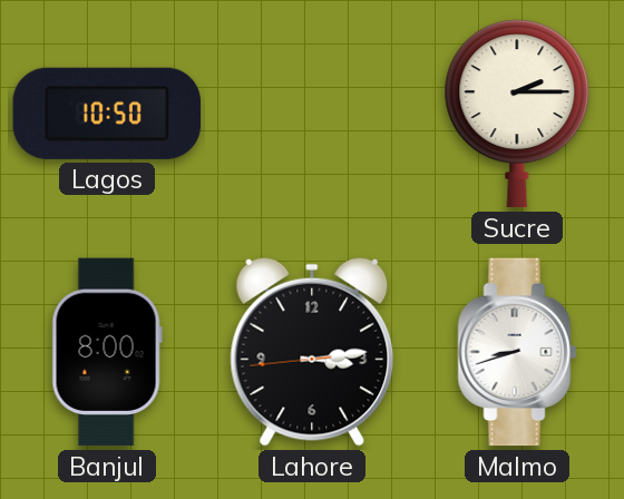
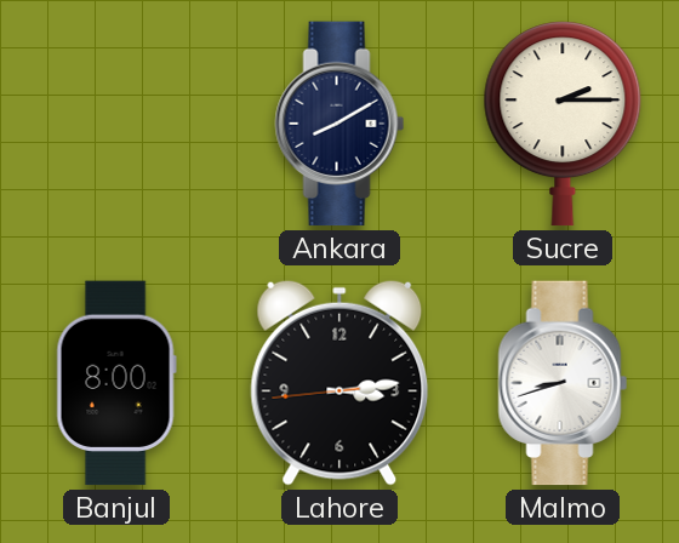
Lagos: 10:50 -> none
Ankara: none -> 8:10
